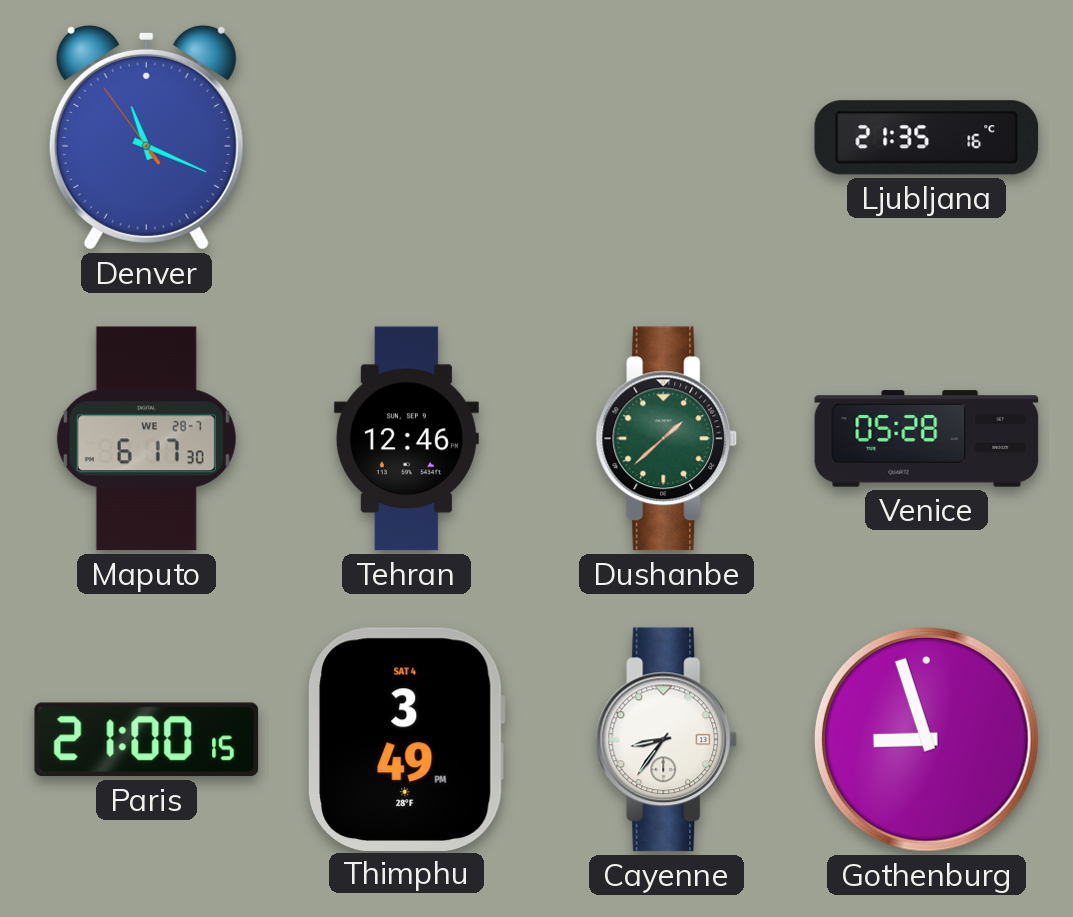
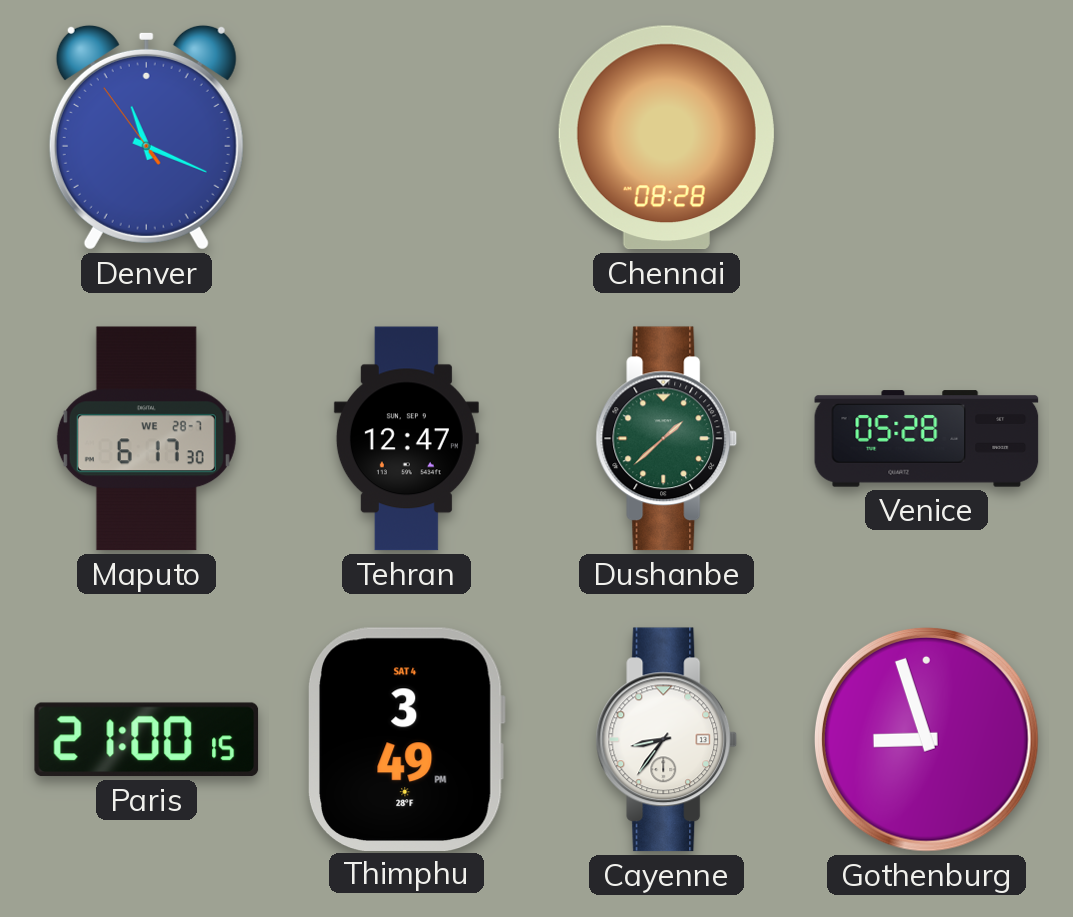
Chennai: none -> 08:28
Ljubljana: 21:35 -> none
Tehran: 12:46 -> 12:47
